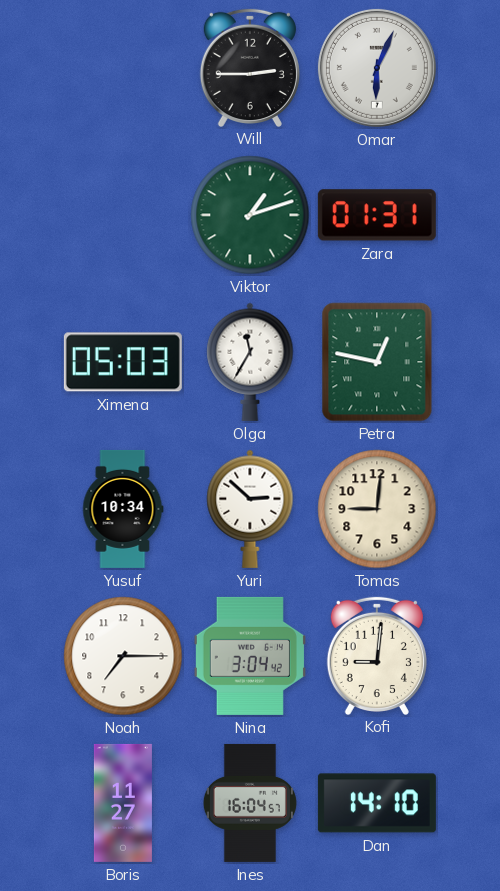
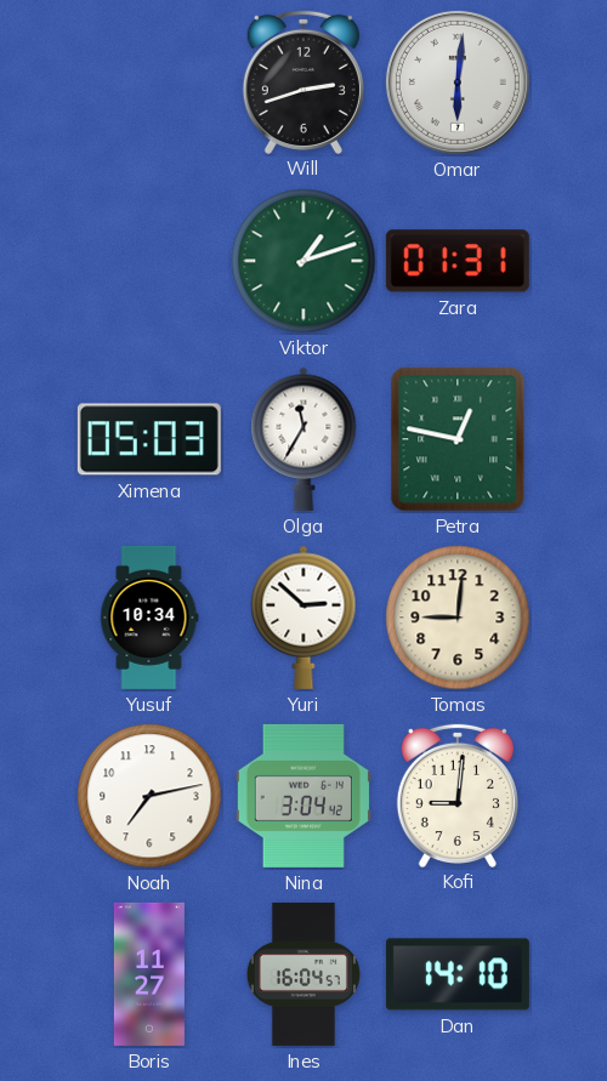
Will: 2:45 -> 2:42
Omar: 6:04 -> 6:01
Noah: 7:15 -> 7:13
